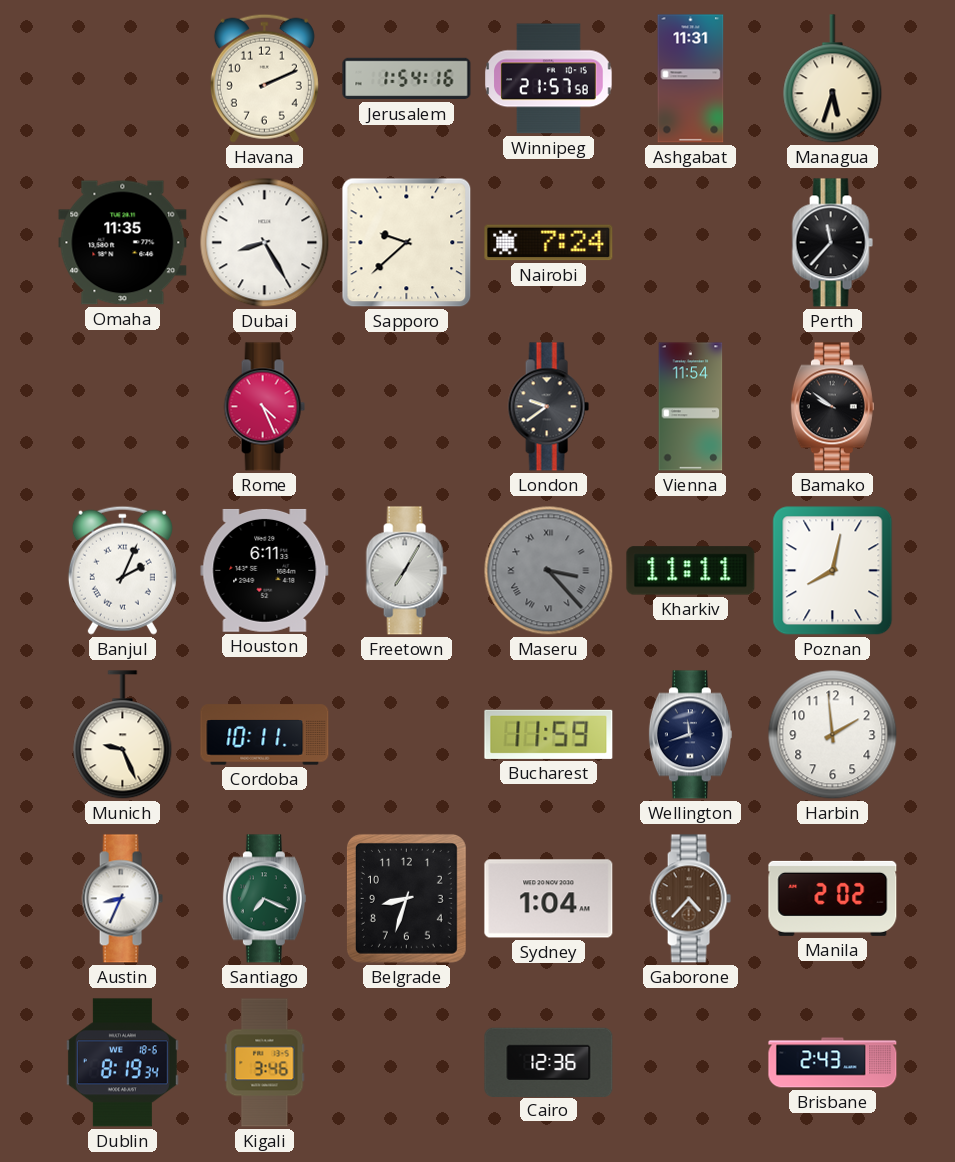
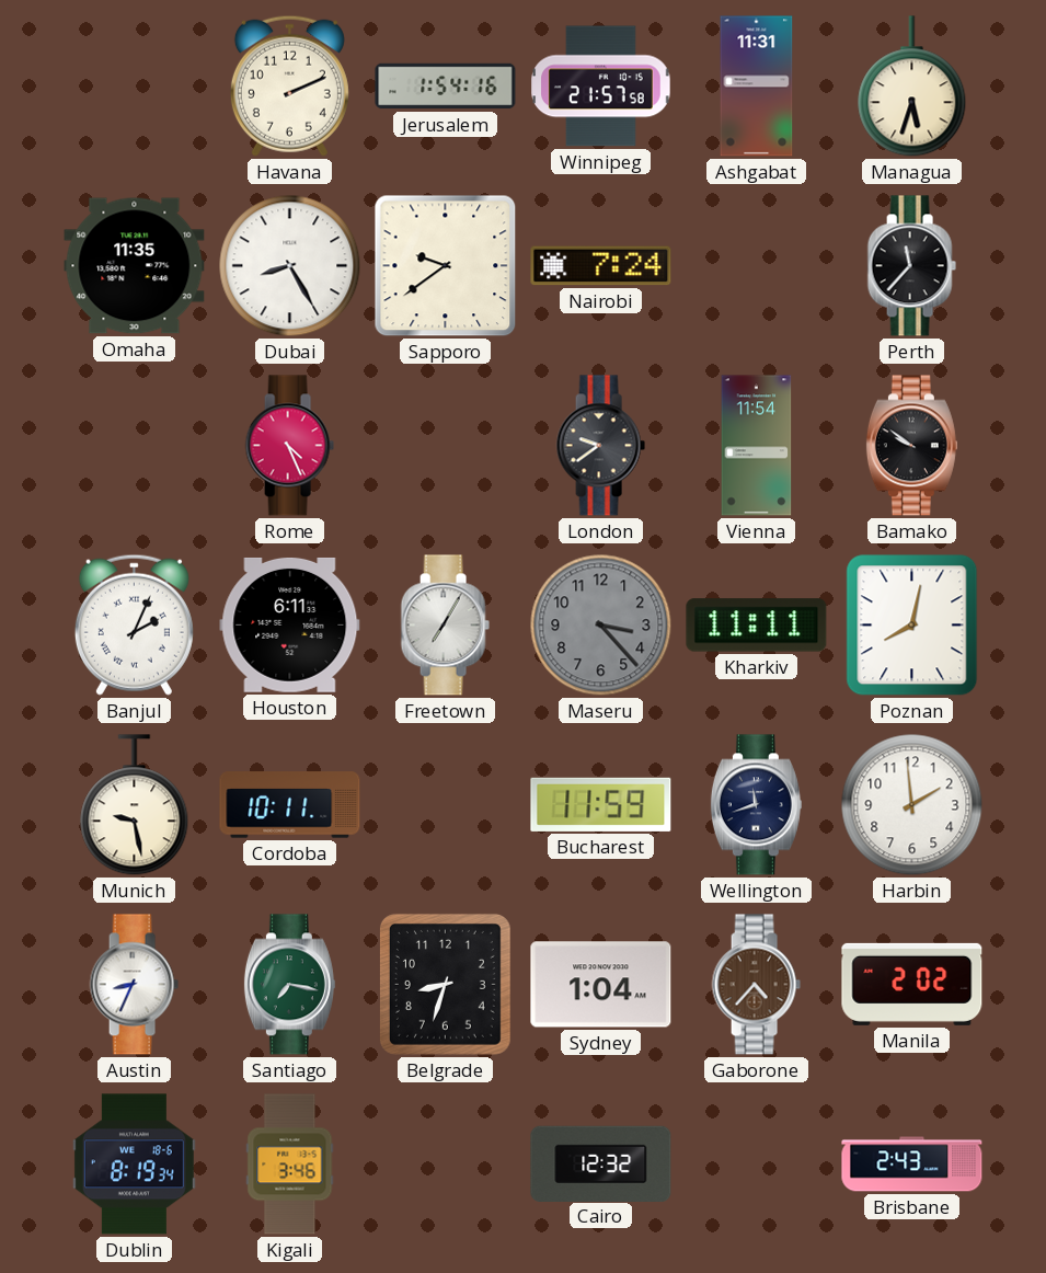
Sapporo: 9:38 -> 9:39
Maseru numerals: Roman -> Arabic
Munich: 9:26 -> 9:28
Santiago: 7:19 -> 7:17
Cairo: 12:36 -> 12:32
